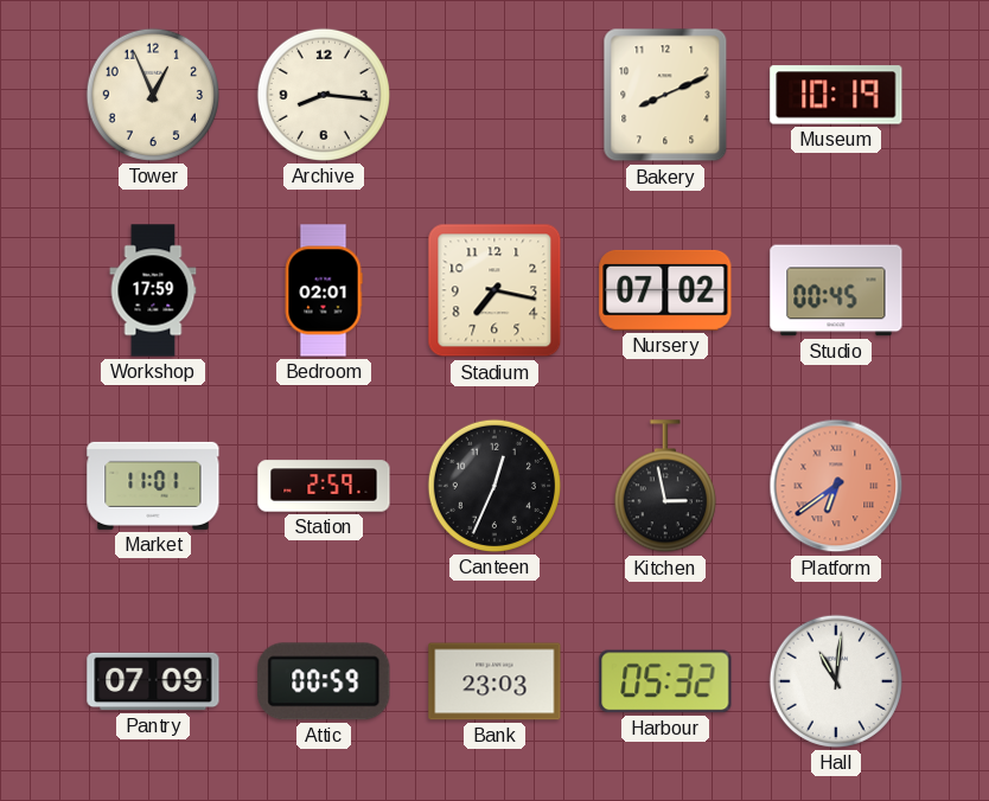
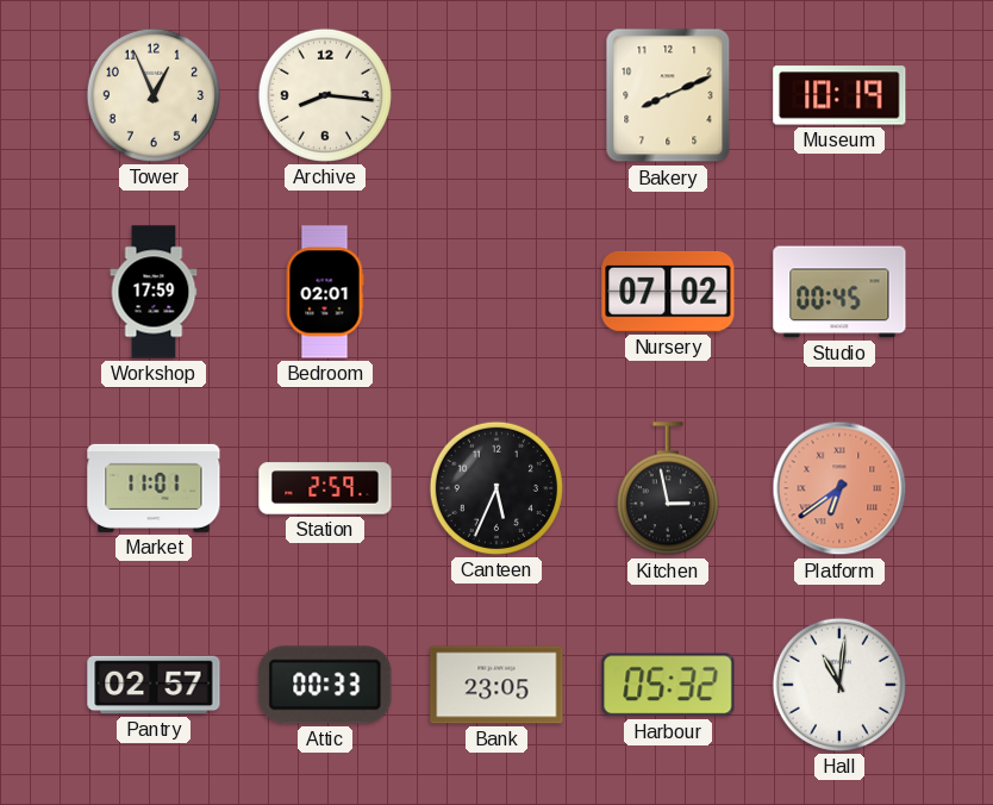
Stadium: 7:17 -> none
Canteen: 12:34 -> 5:34
Pantry: 07:09 -> 02:57
Attic: 00:59 -> 00:33
Bank: 23:03 -> 23:05
